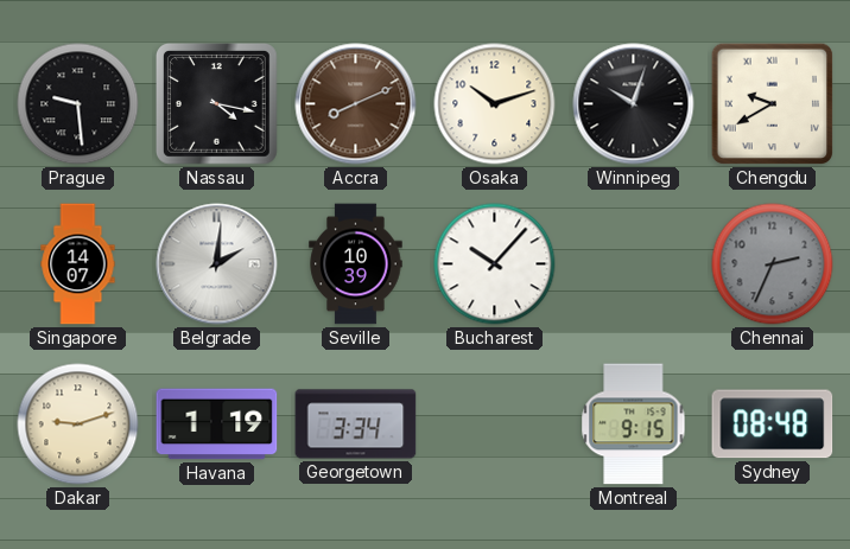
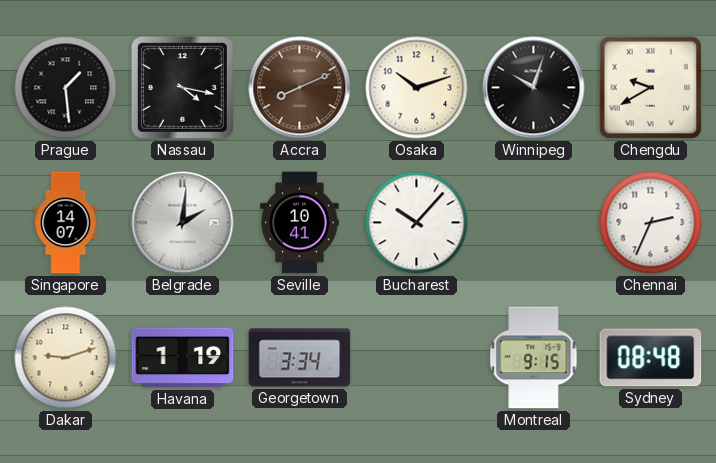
Prague: 9:29 -> 1:29
Seville: 10:39 -> 10:41
Chennai dial: grey -> white
